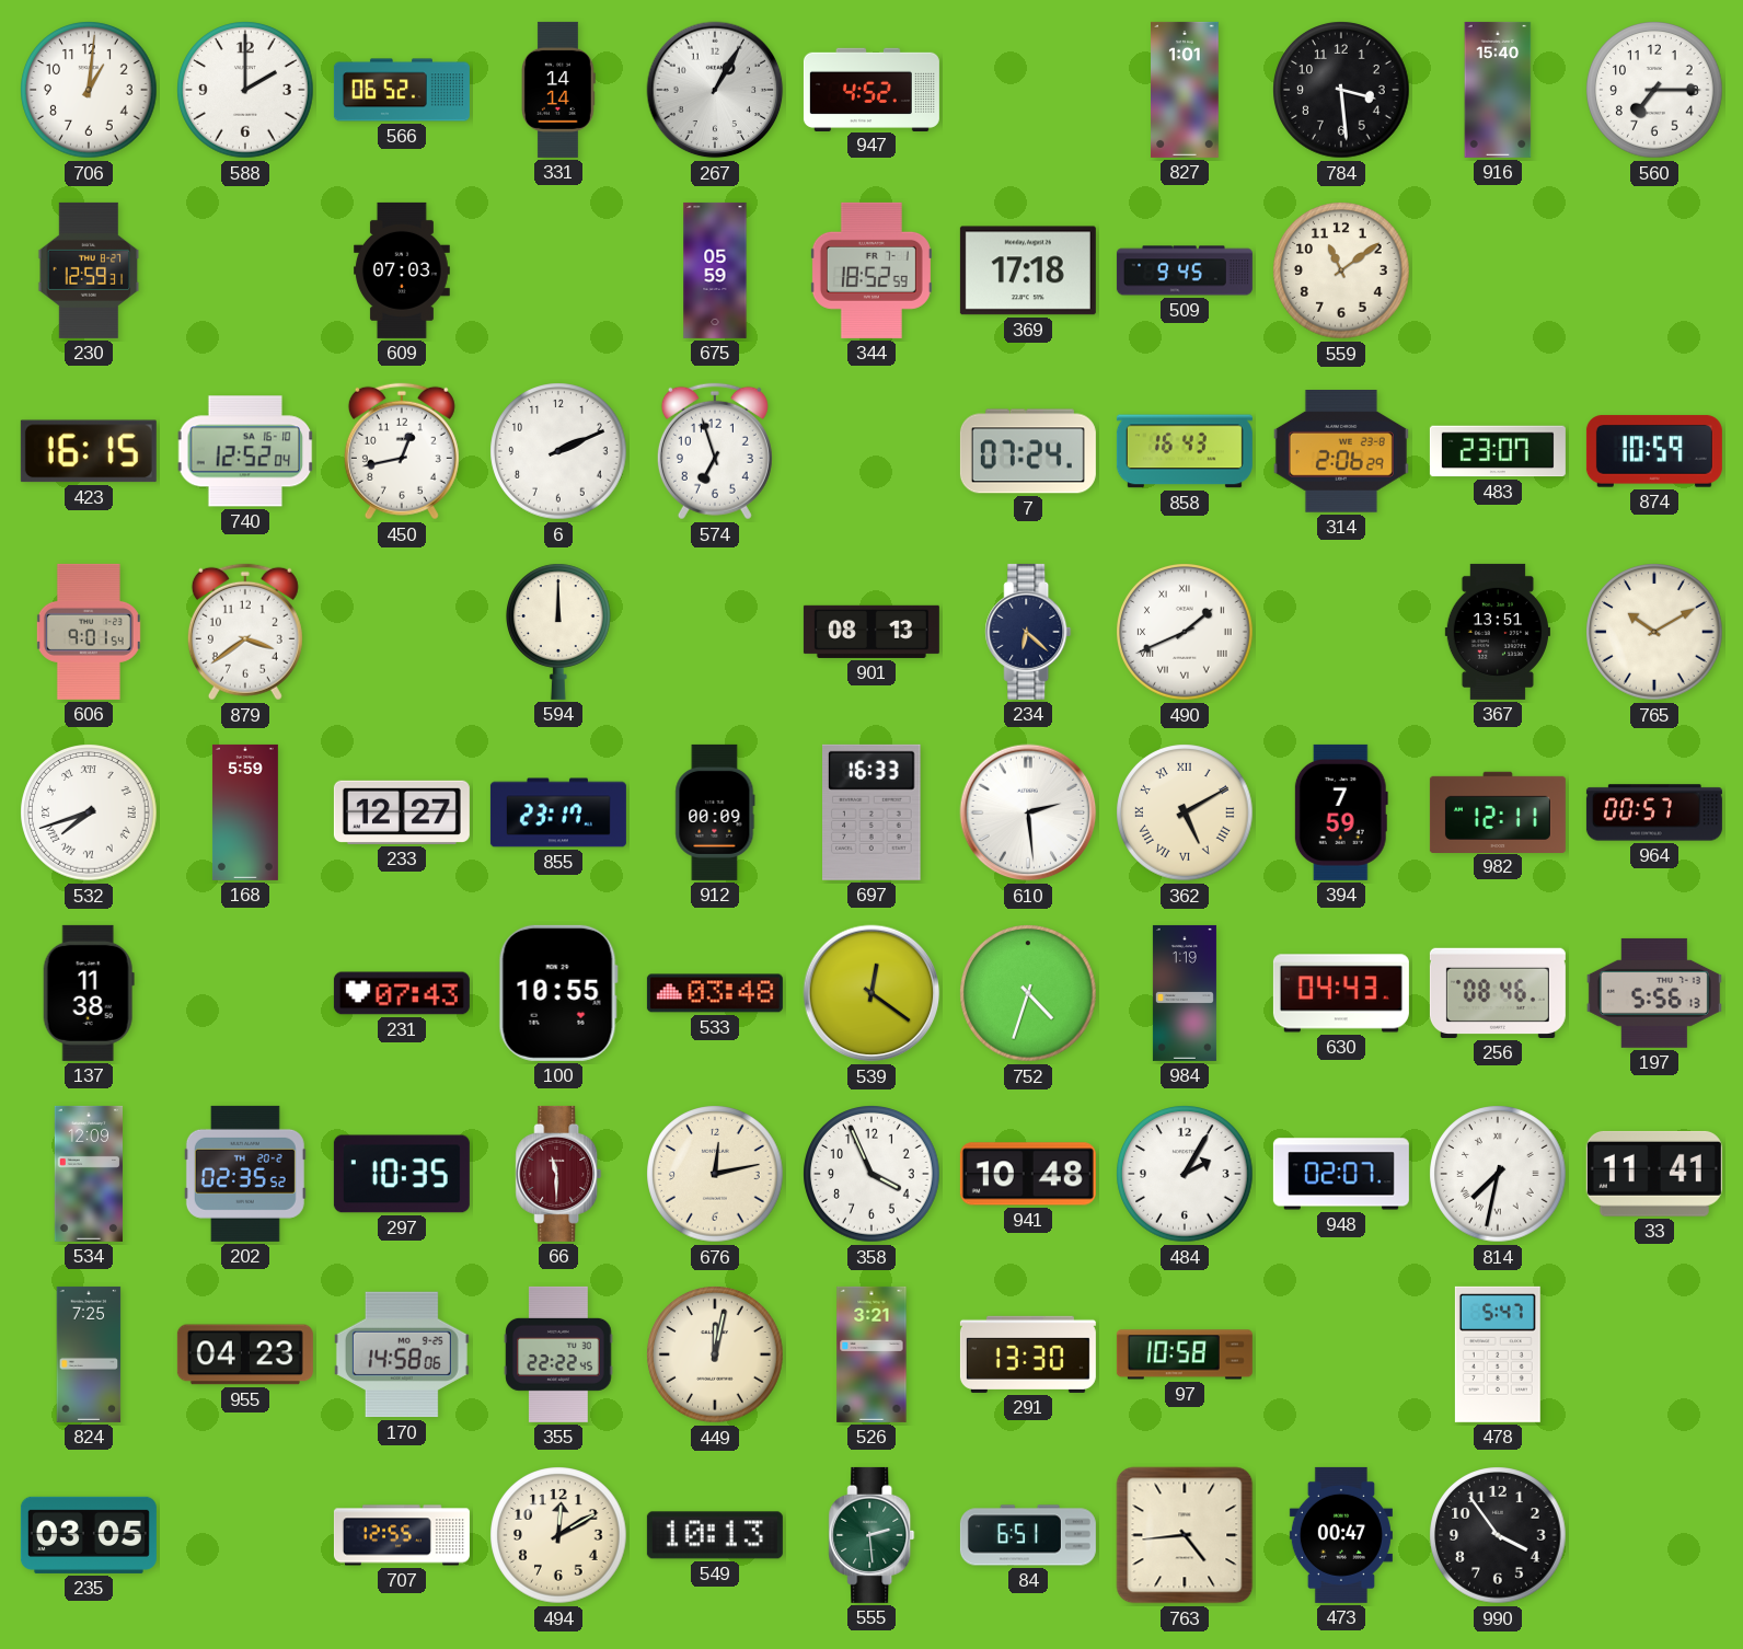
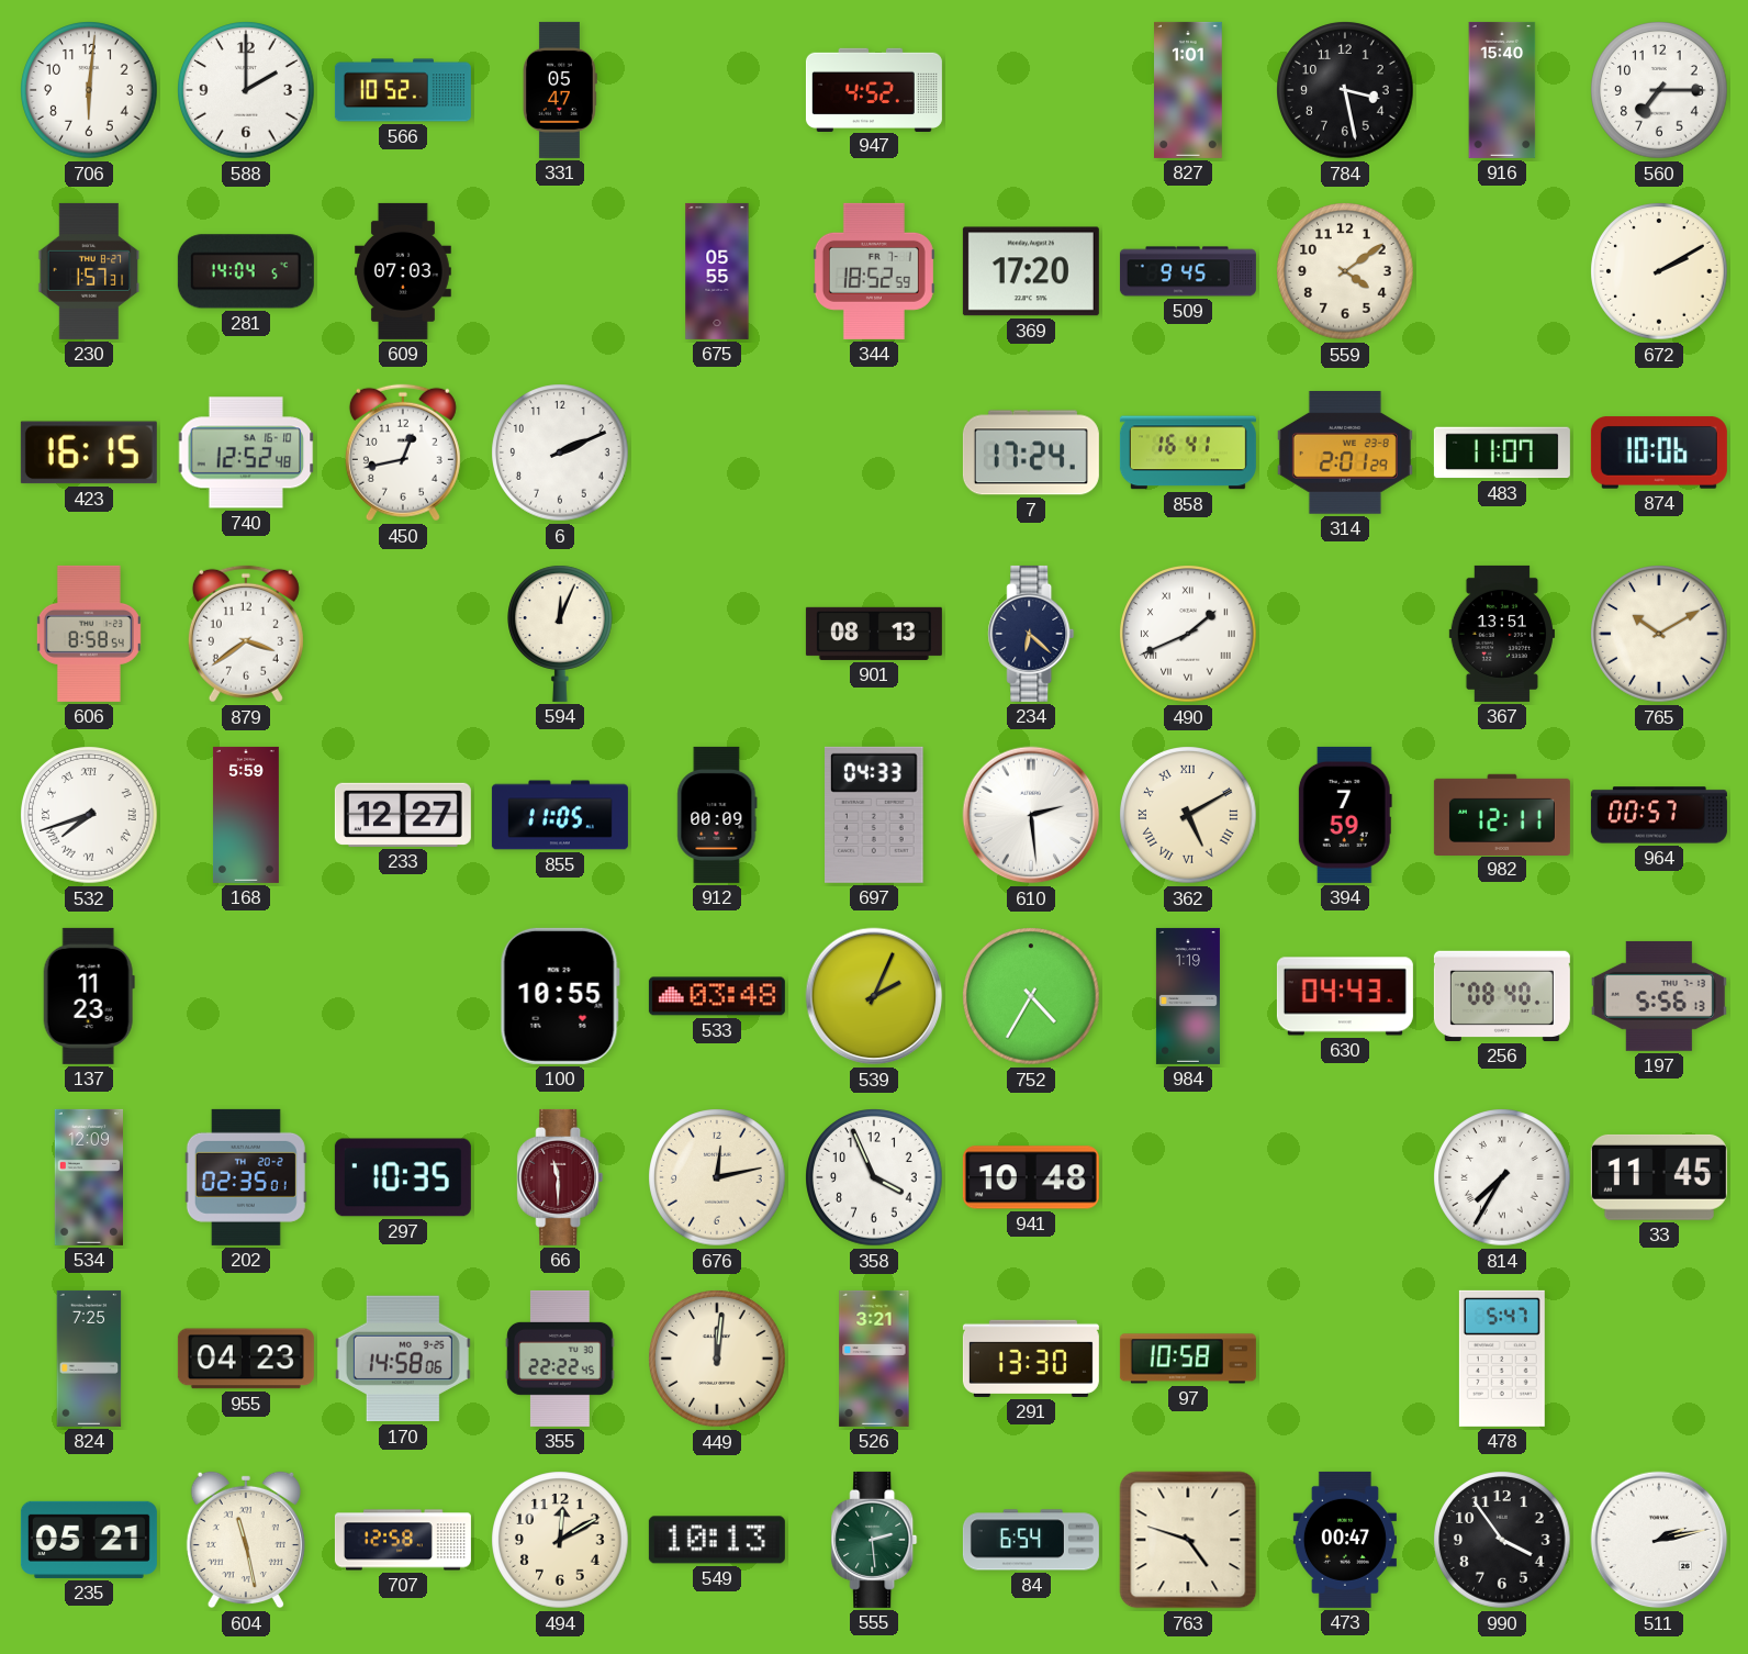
706: 1:01 -> 6:01
566: 06:52 -> 10:52
331: 14:14 -> 05:47
267: 1:05 -> none
784: 3:29 -> 3:28
230: 12:59 -> 1:57
281: none -> 14:04
675: 05:59 -> 05:55
369: 17:18 -> 17:20
559: 11:09 -> 4:09
672: none -> 2:10
740: 12:52:04 -> 12:52:48
574: 6:57 -> none
7: 07:24 -> 17:24
858: 16:43 -> 16:41
314: 2:06 -> 2:01
483: 23:07 -> 11:07
874: 10:59 -> 10:06
606: 9:01 -> 8:58
594: 12:00 -> 12:04
855: 23:17 -> 11:05
697: 16:33 -> 04:33
137: 11:38 -> 11:23
231: 07:43 -> none
539: 12:21 -> 2:04
752: 4:33 -> 4:35
256: 08:46 -> 08:40
202: 02:35:52 -> 02:35:01
484: 2:05 -> none
948: 02:07 -> none
814: 7:32 -> 7:35
33: 11:41 -> 11:45
449: 12:02 -> 12:01
235: 03:05 -> 05:21
604: none -> 11:28
707: 12:55 -> 12:58
84: 6:51 -> 6:54
763: 4:44 -> 4:48
511: none -> 2:13
